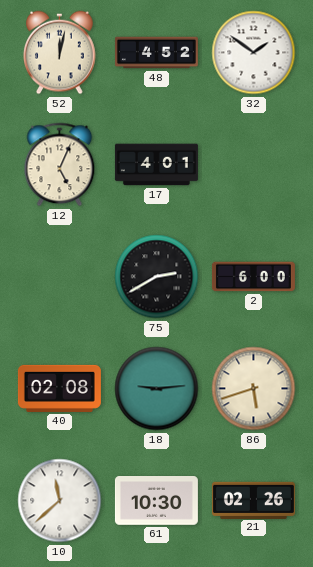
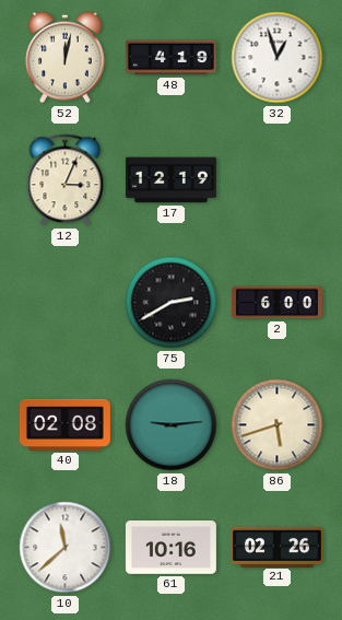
48: 4:52 -> 4:19
32: 1:51 -> 12:57
12: 5:04 -> 3:04
17: 4:01 -> 12:19
61: 10:30 -> 10:16
